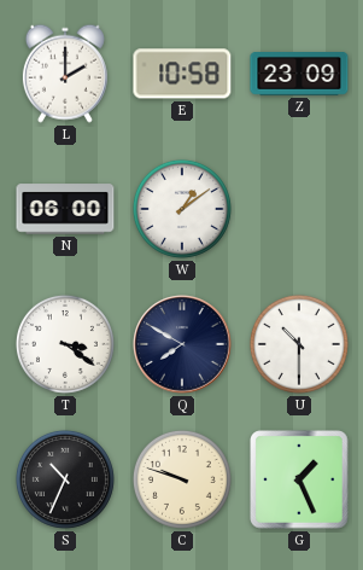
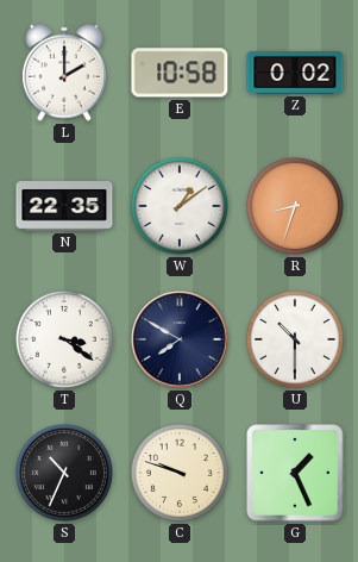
Z: 23:09 -> 0:02
N: 06:00 -> 22:35
R: none -> 8:33
